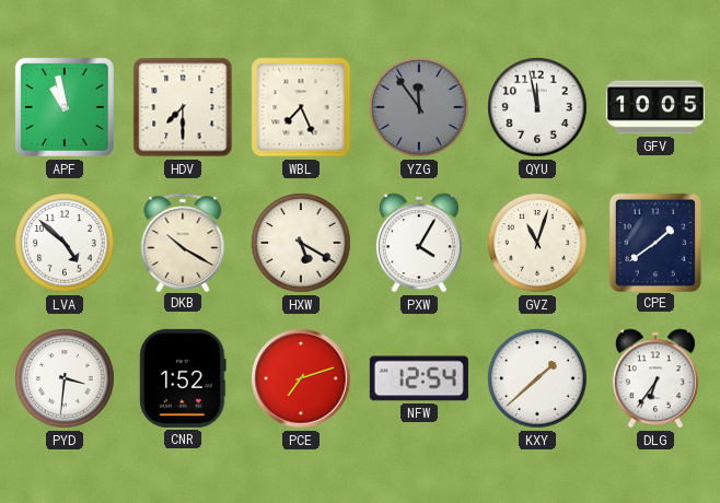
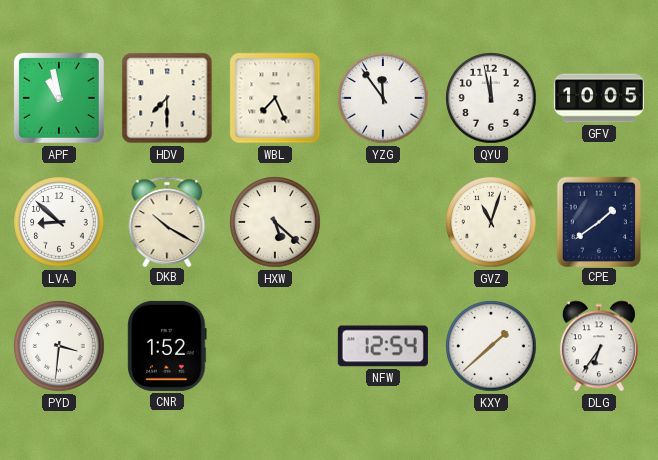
YZG dial: grey -> white
LVA: 4:52 -> 8:52
HXW: 5:20 -> 5:22
PXW: 4:05 -> none
PCE: 7:12 -> none
